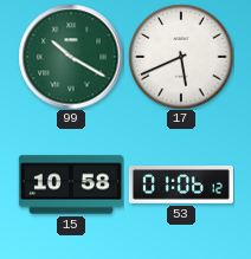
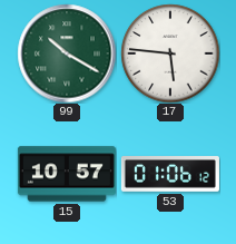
17: 5:41 -> 5:46
15: 10:58 -> 10:57
